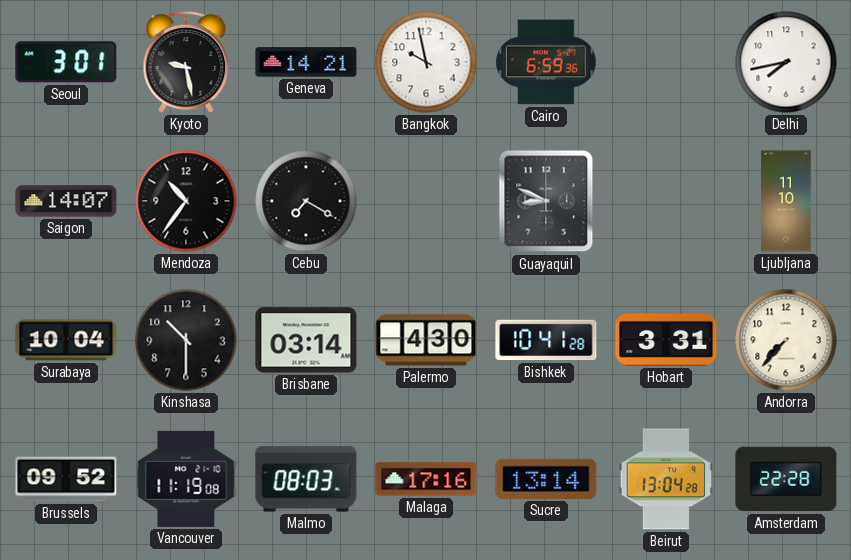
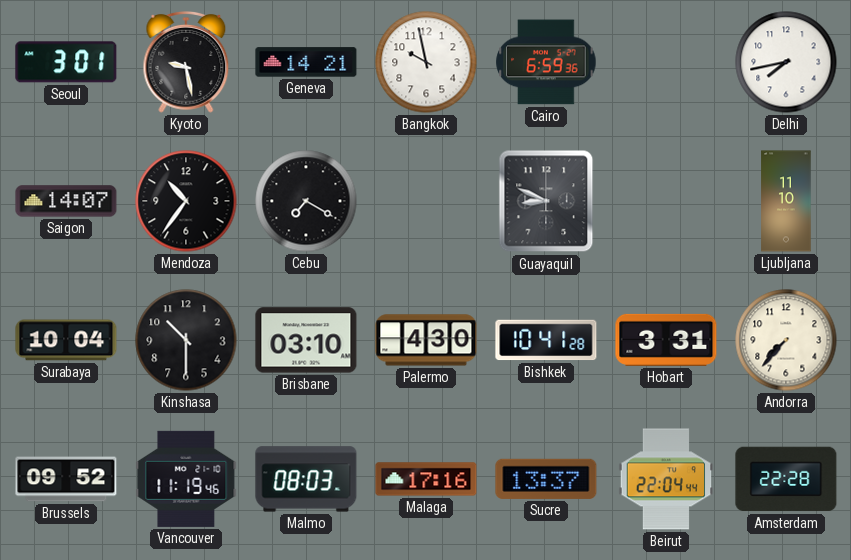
Brisbane: 03:14 -> 03:10
Vancouver: 11:19:08 -> 11:19:46
Sucre: 13:14 -> 13:37
Beirut: 13:04 -> 22:04
